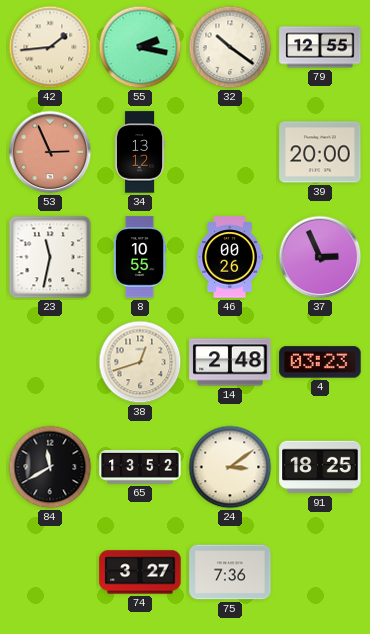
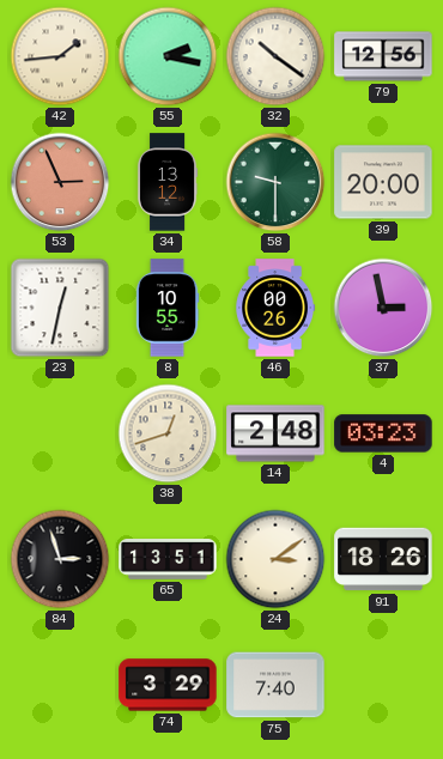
79: 12:55 -> 12:56
58: none -> 9:30
23: 11:32 -> 12:32
37: 2:56 -> 2:58
84: 11:40 -> 2:57
65: 13:52 -> 13:51
91: 18:25 -> 18:26
74: 3:27 -> 3:29
75: 7:36 -> 7:40
